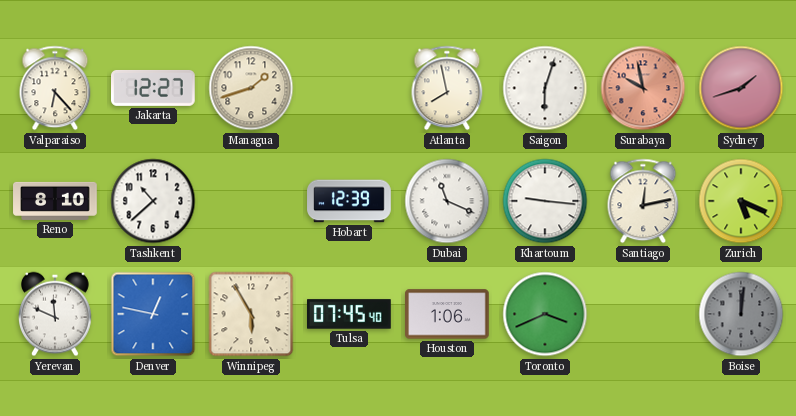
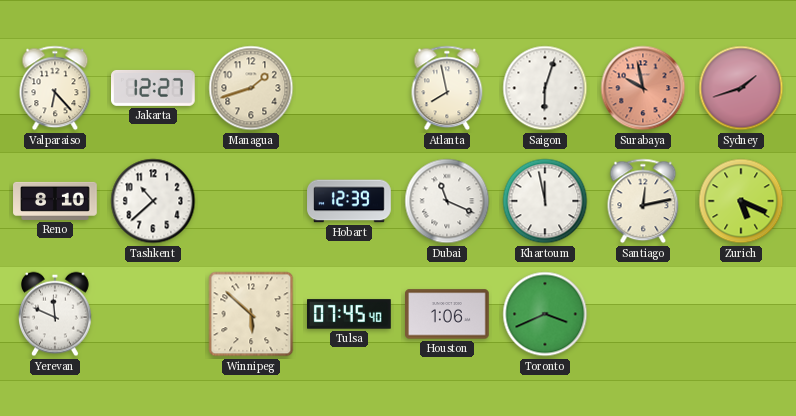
Khartoum: 9:16 -> 11:58
Denver: 12:47 -> none
Winnipeg: 5:55 -> 5:52
Boise: 12:01 -> none
